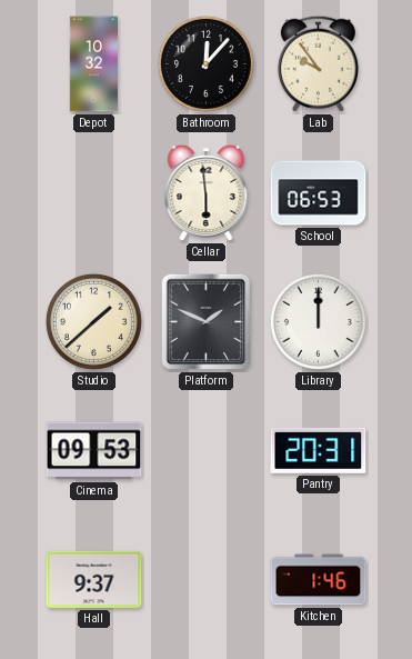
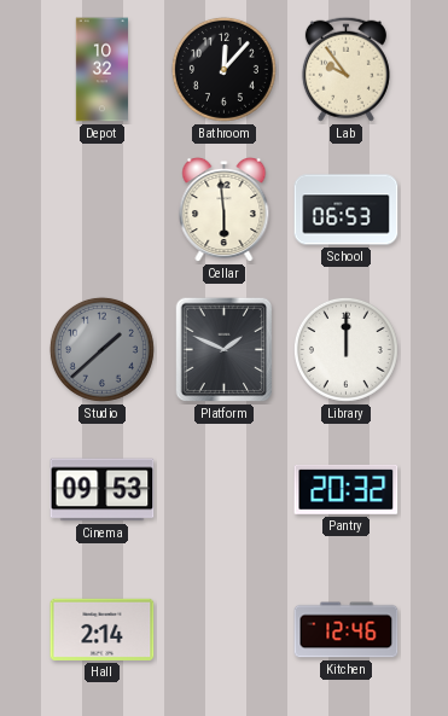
Studio dial: cream -> grey
Pantry: 20:31 -> 20:32
Hall: 9:37 -> 2:14
Kitchen: 1:46 -> 12:46
